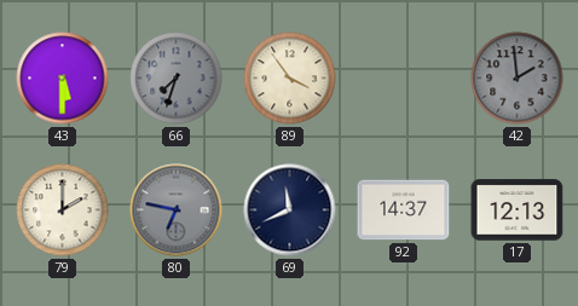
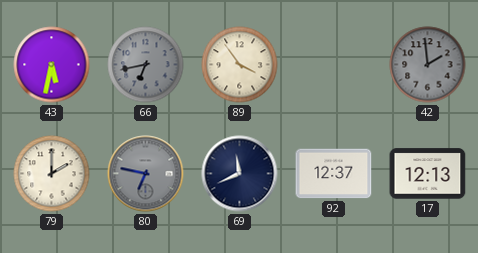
43: 5:30 -> 5:32
66: 7:33 -> 6:43
92: 14:37 -> 12:37
